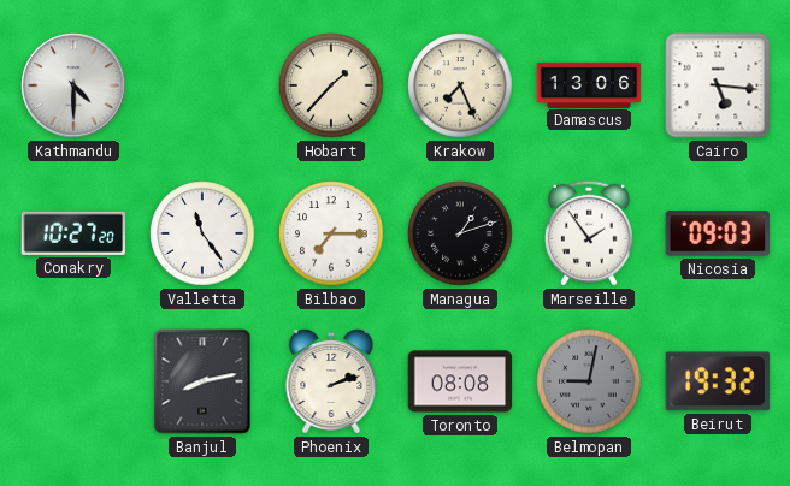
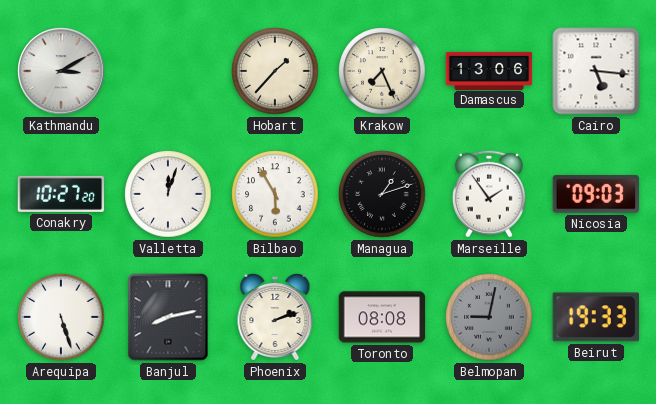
Kathmandu: 4:30 -> 3:10
Valletta: 11:24 -> 12:03
Bilbao: 7:15 -> 5:55
Arequipa: none -> 5:27
Beirut: 19:32 -> 19:33
